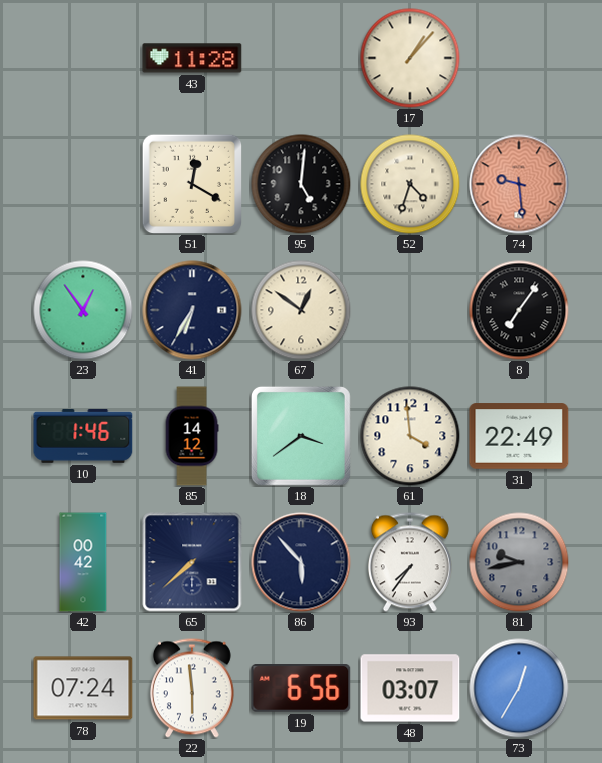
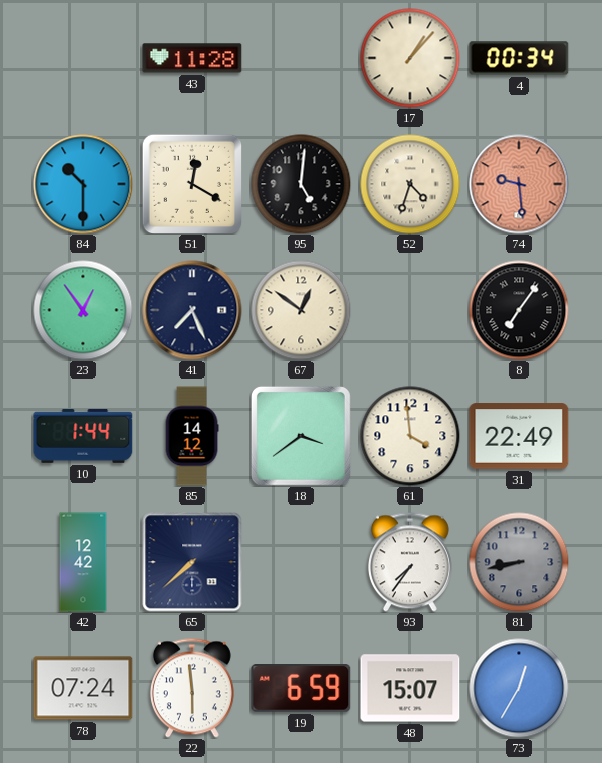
4: none -> 00:34
84: none -> 10:30
41: 6:35 -> 7:26
10: 1:46 -> 1:44
42: 00:42 -> 12:42
86: 5:53 -> none
81: 9:43 -> 8:43
19: 6:56 -> 6:59
48: 03:07 -> 15:07
